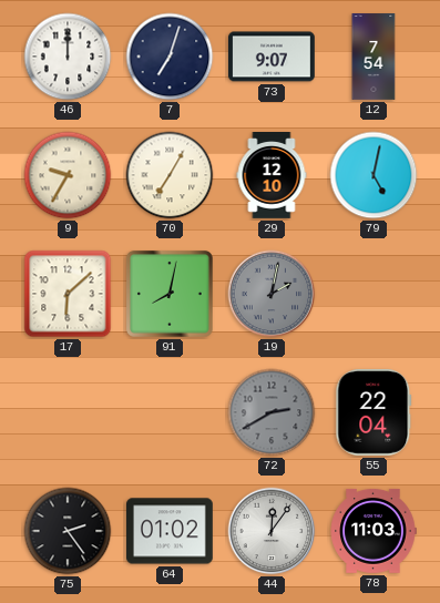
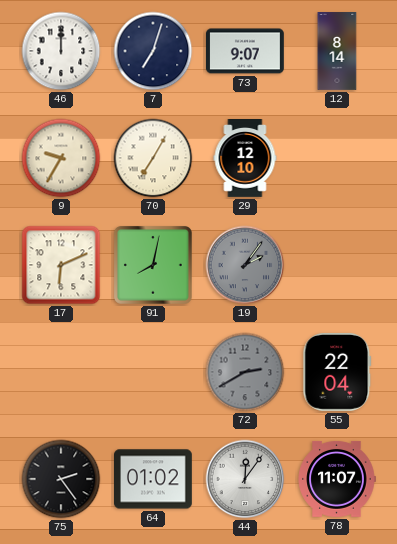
12: 7:54 -> 8:14
79: 5:02 -> none
17: 6:08 -> 6:11
19: 2:02 -> 2:06
78: 11:03 -> 11:07
